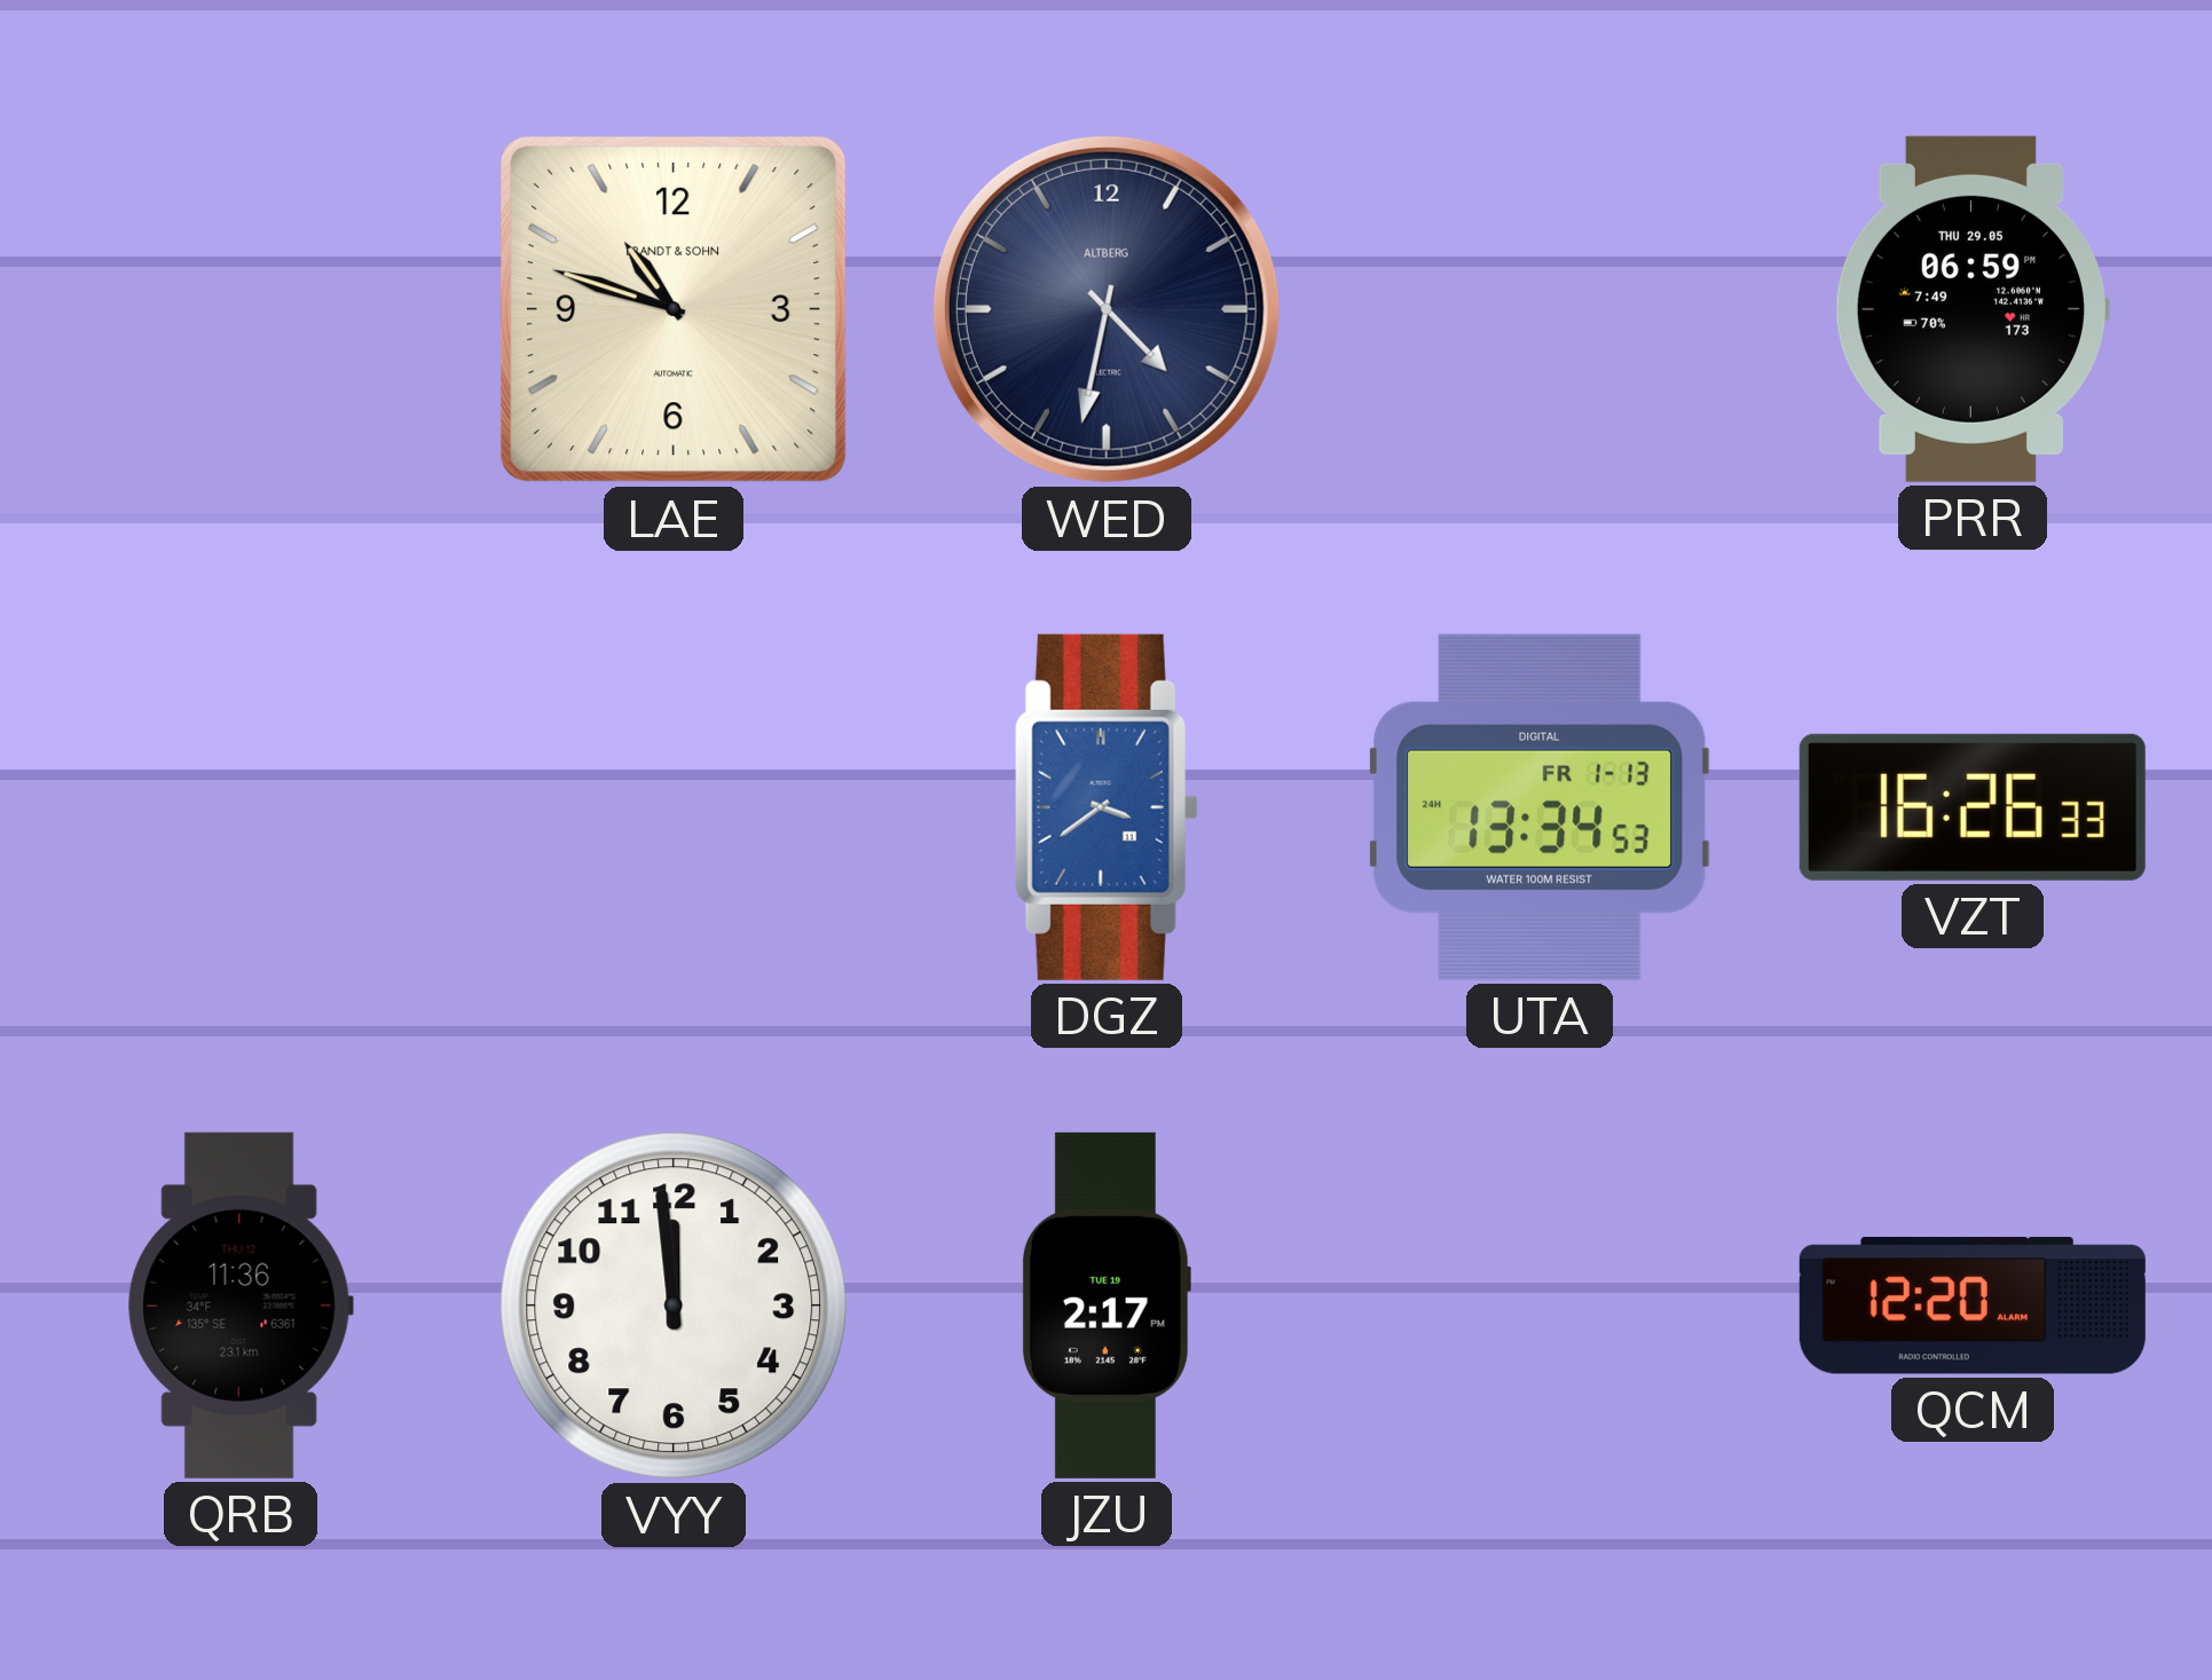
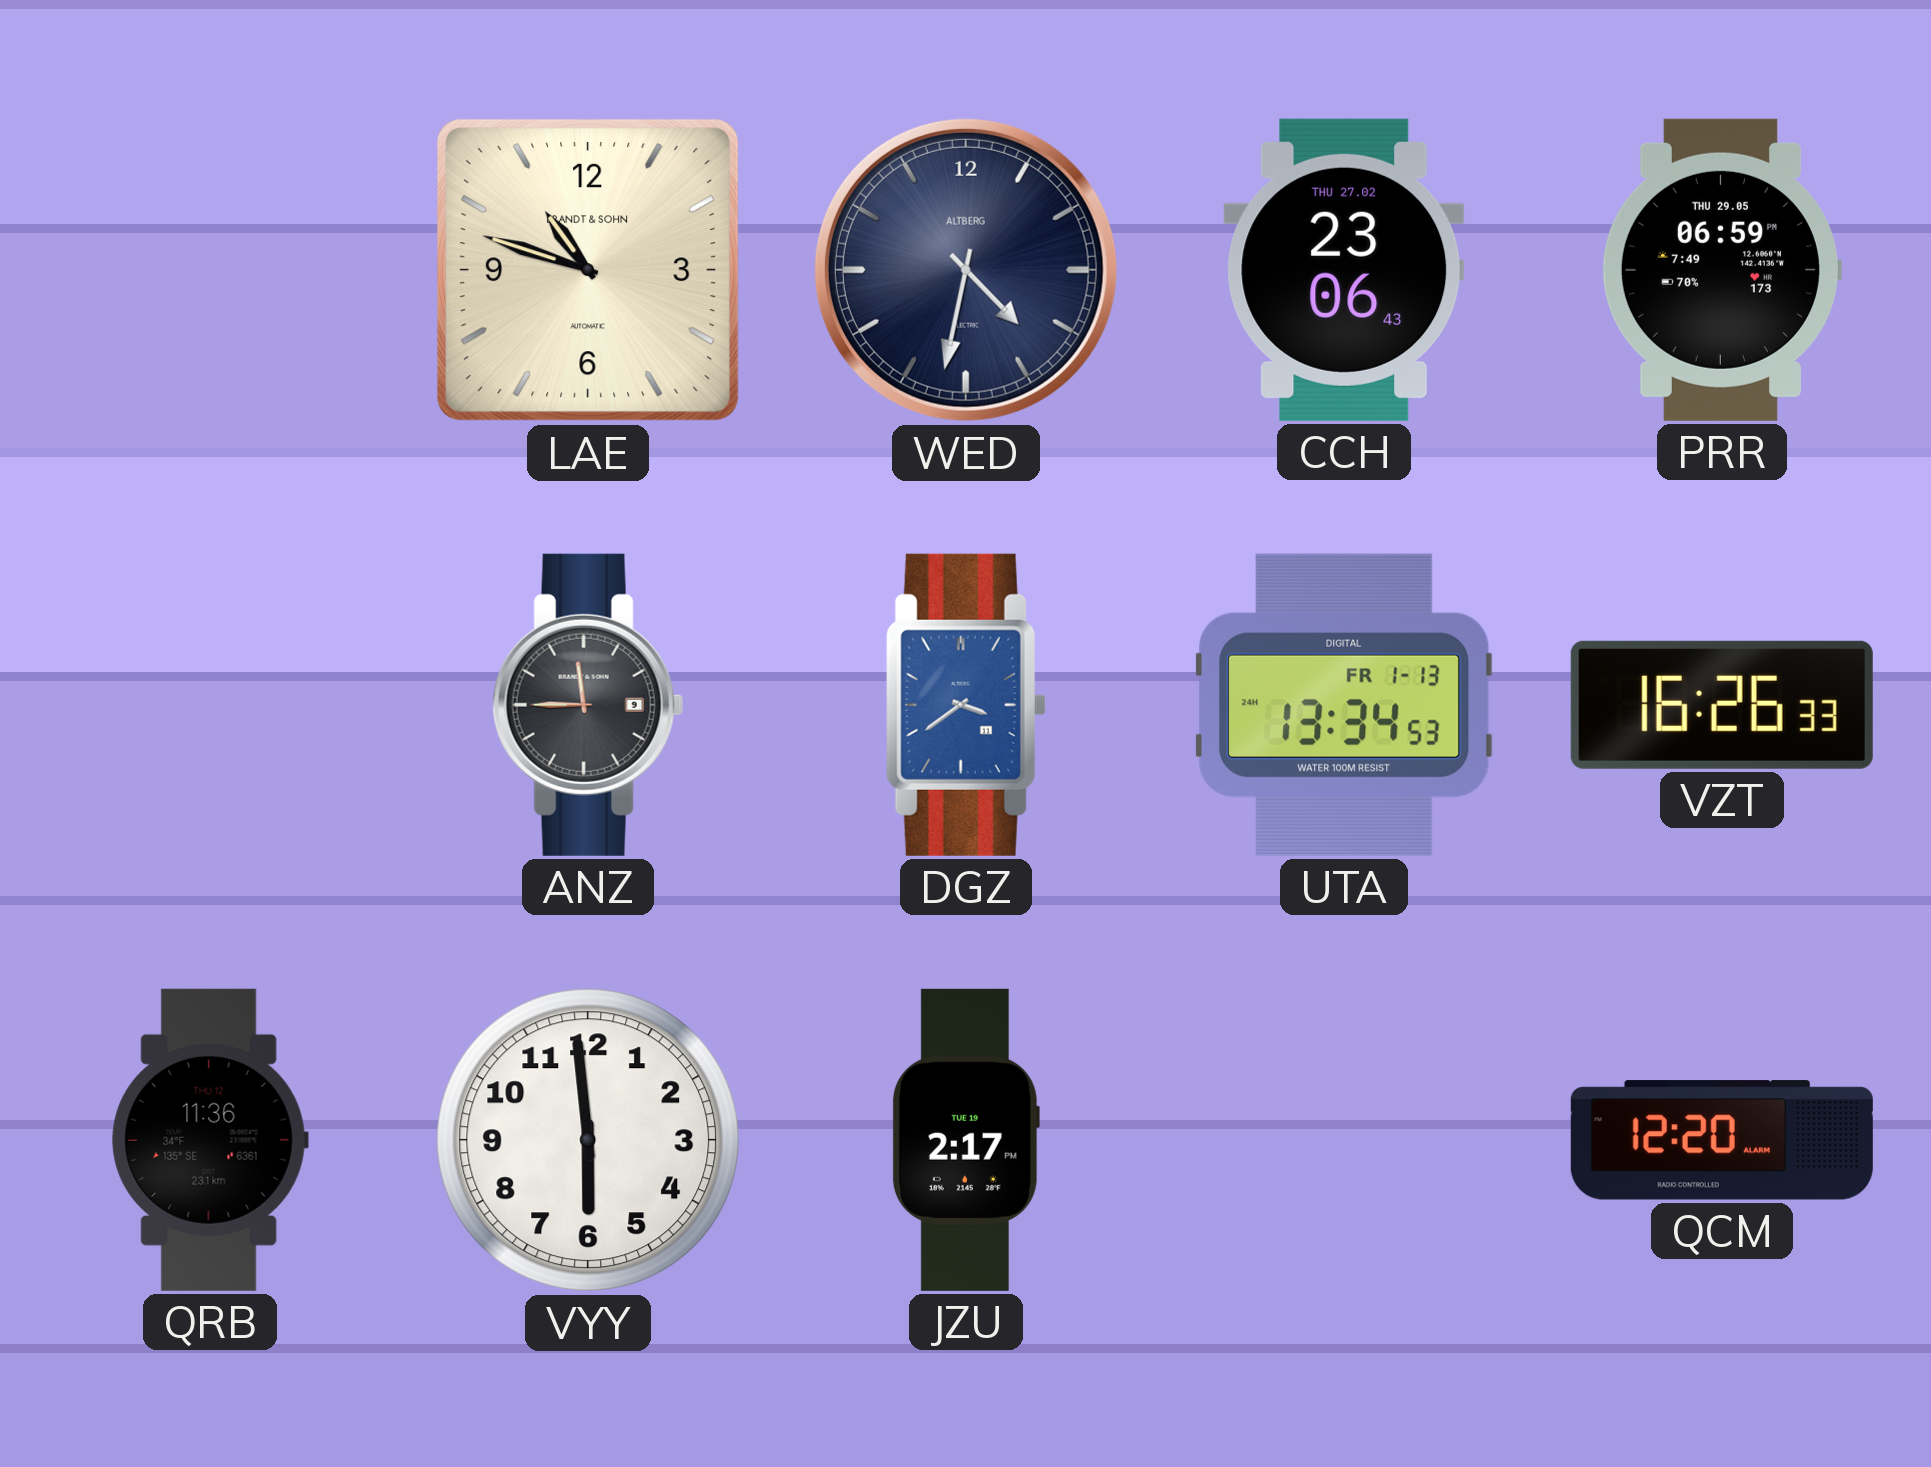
CCH: none -> 23:06
ANZ: none -> 11:45
VYY: 11:59 -> 5:59
